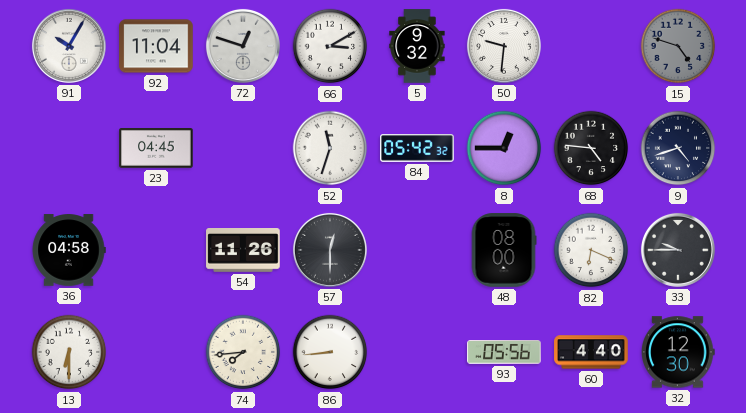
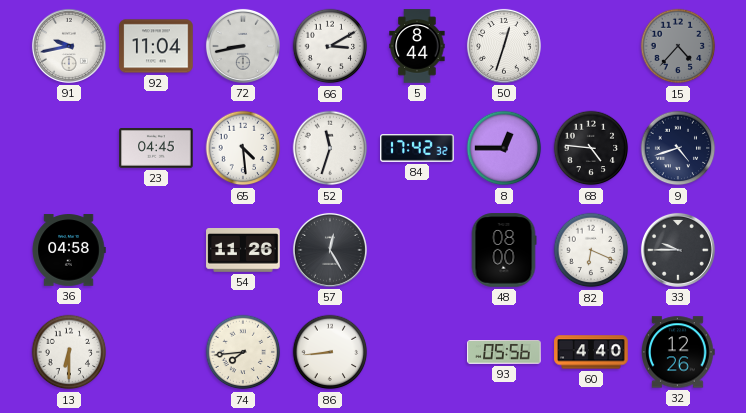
91: 10:05 -> 9:43
72: 12:48 -> 8:43
5: 9:32 -> 8:44
50: 9:31 -> 12:33
15: 4:48 -> 4:37
65: none -> 4:29
84: 05:42 -> 17:42
57: 12:30 -> 12:25
32: 12:30 -> 12:26
